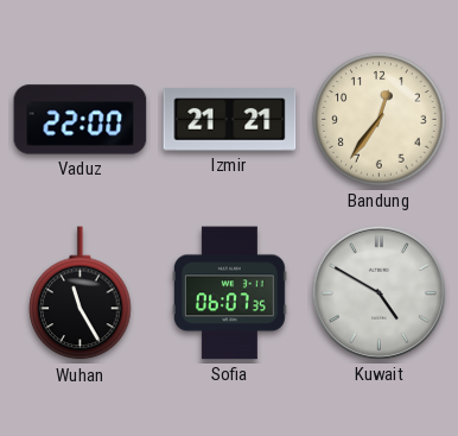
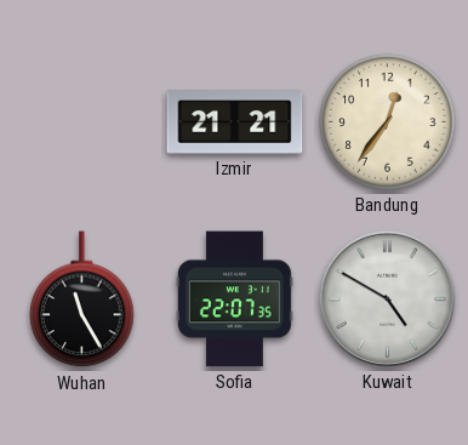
Vaduz: 22:00 -> none
Sofia: 06:07 -> 22:07
